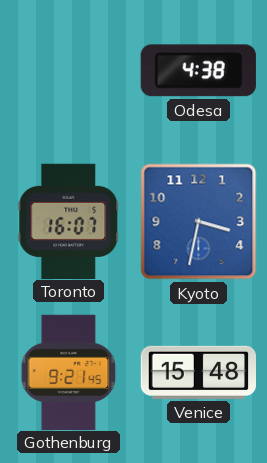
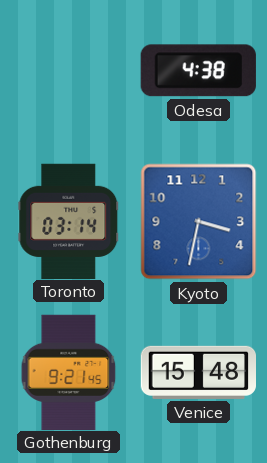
Toronto: 16:07 -> 03:14
